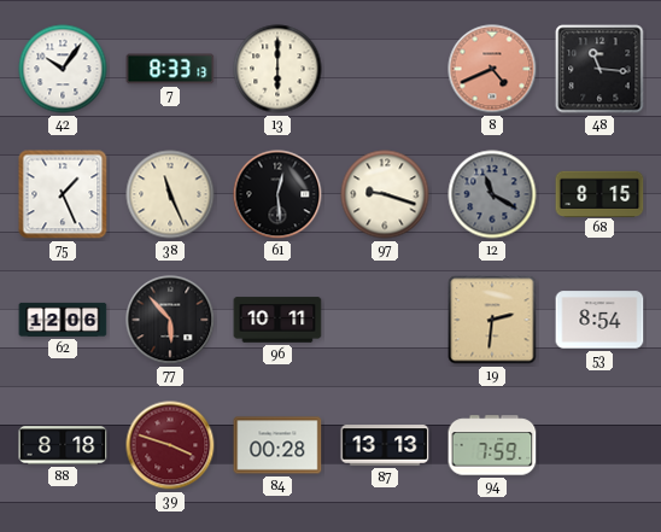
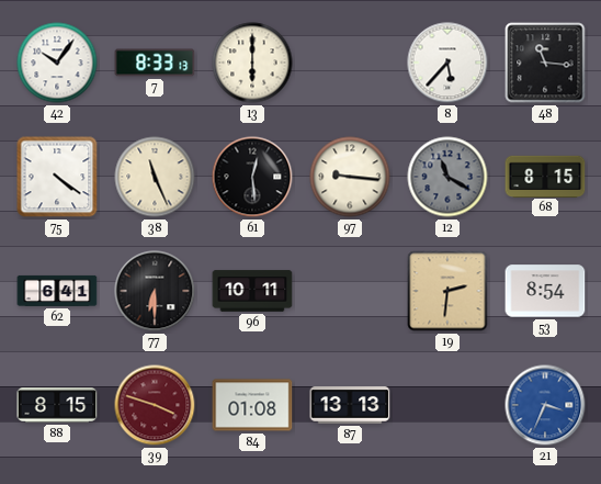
8: 4:41 -> 5:37
8 dial: salmon -> white
75: 1:26 -> 4:21
97: 9:18 -> 9:16
62: 12:06 -> 6:41
77: 5:53 -> 6:30
88: 8:18 -> 8:15
84: 00:28 -> 01:08
94: 7:59 -> none
21: none -> 3:34
